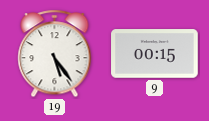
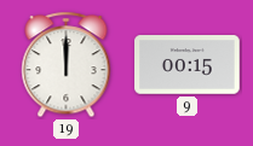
19: 5:24 -> 12:00
